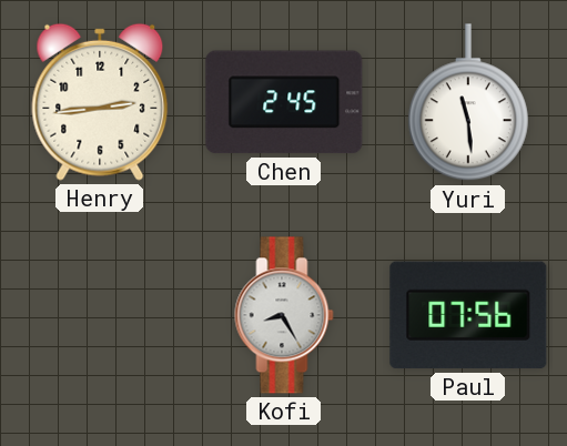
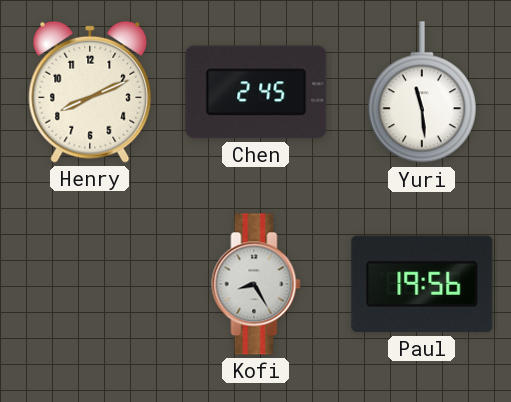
Henry: 2:44 -> 8:11
Paul: 07:56 -> 19:56
